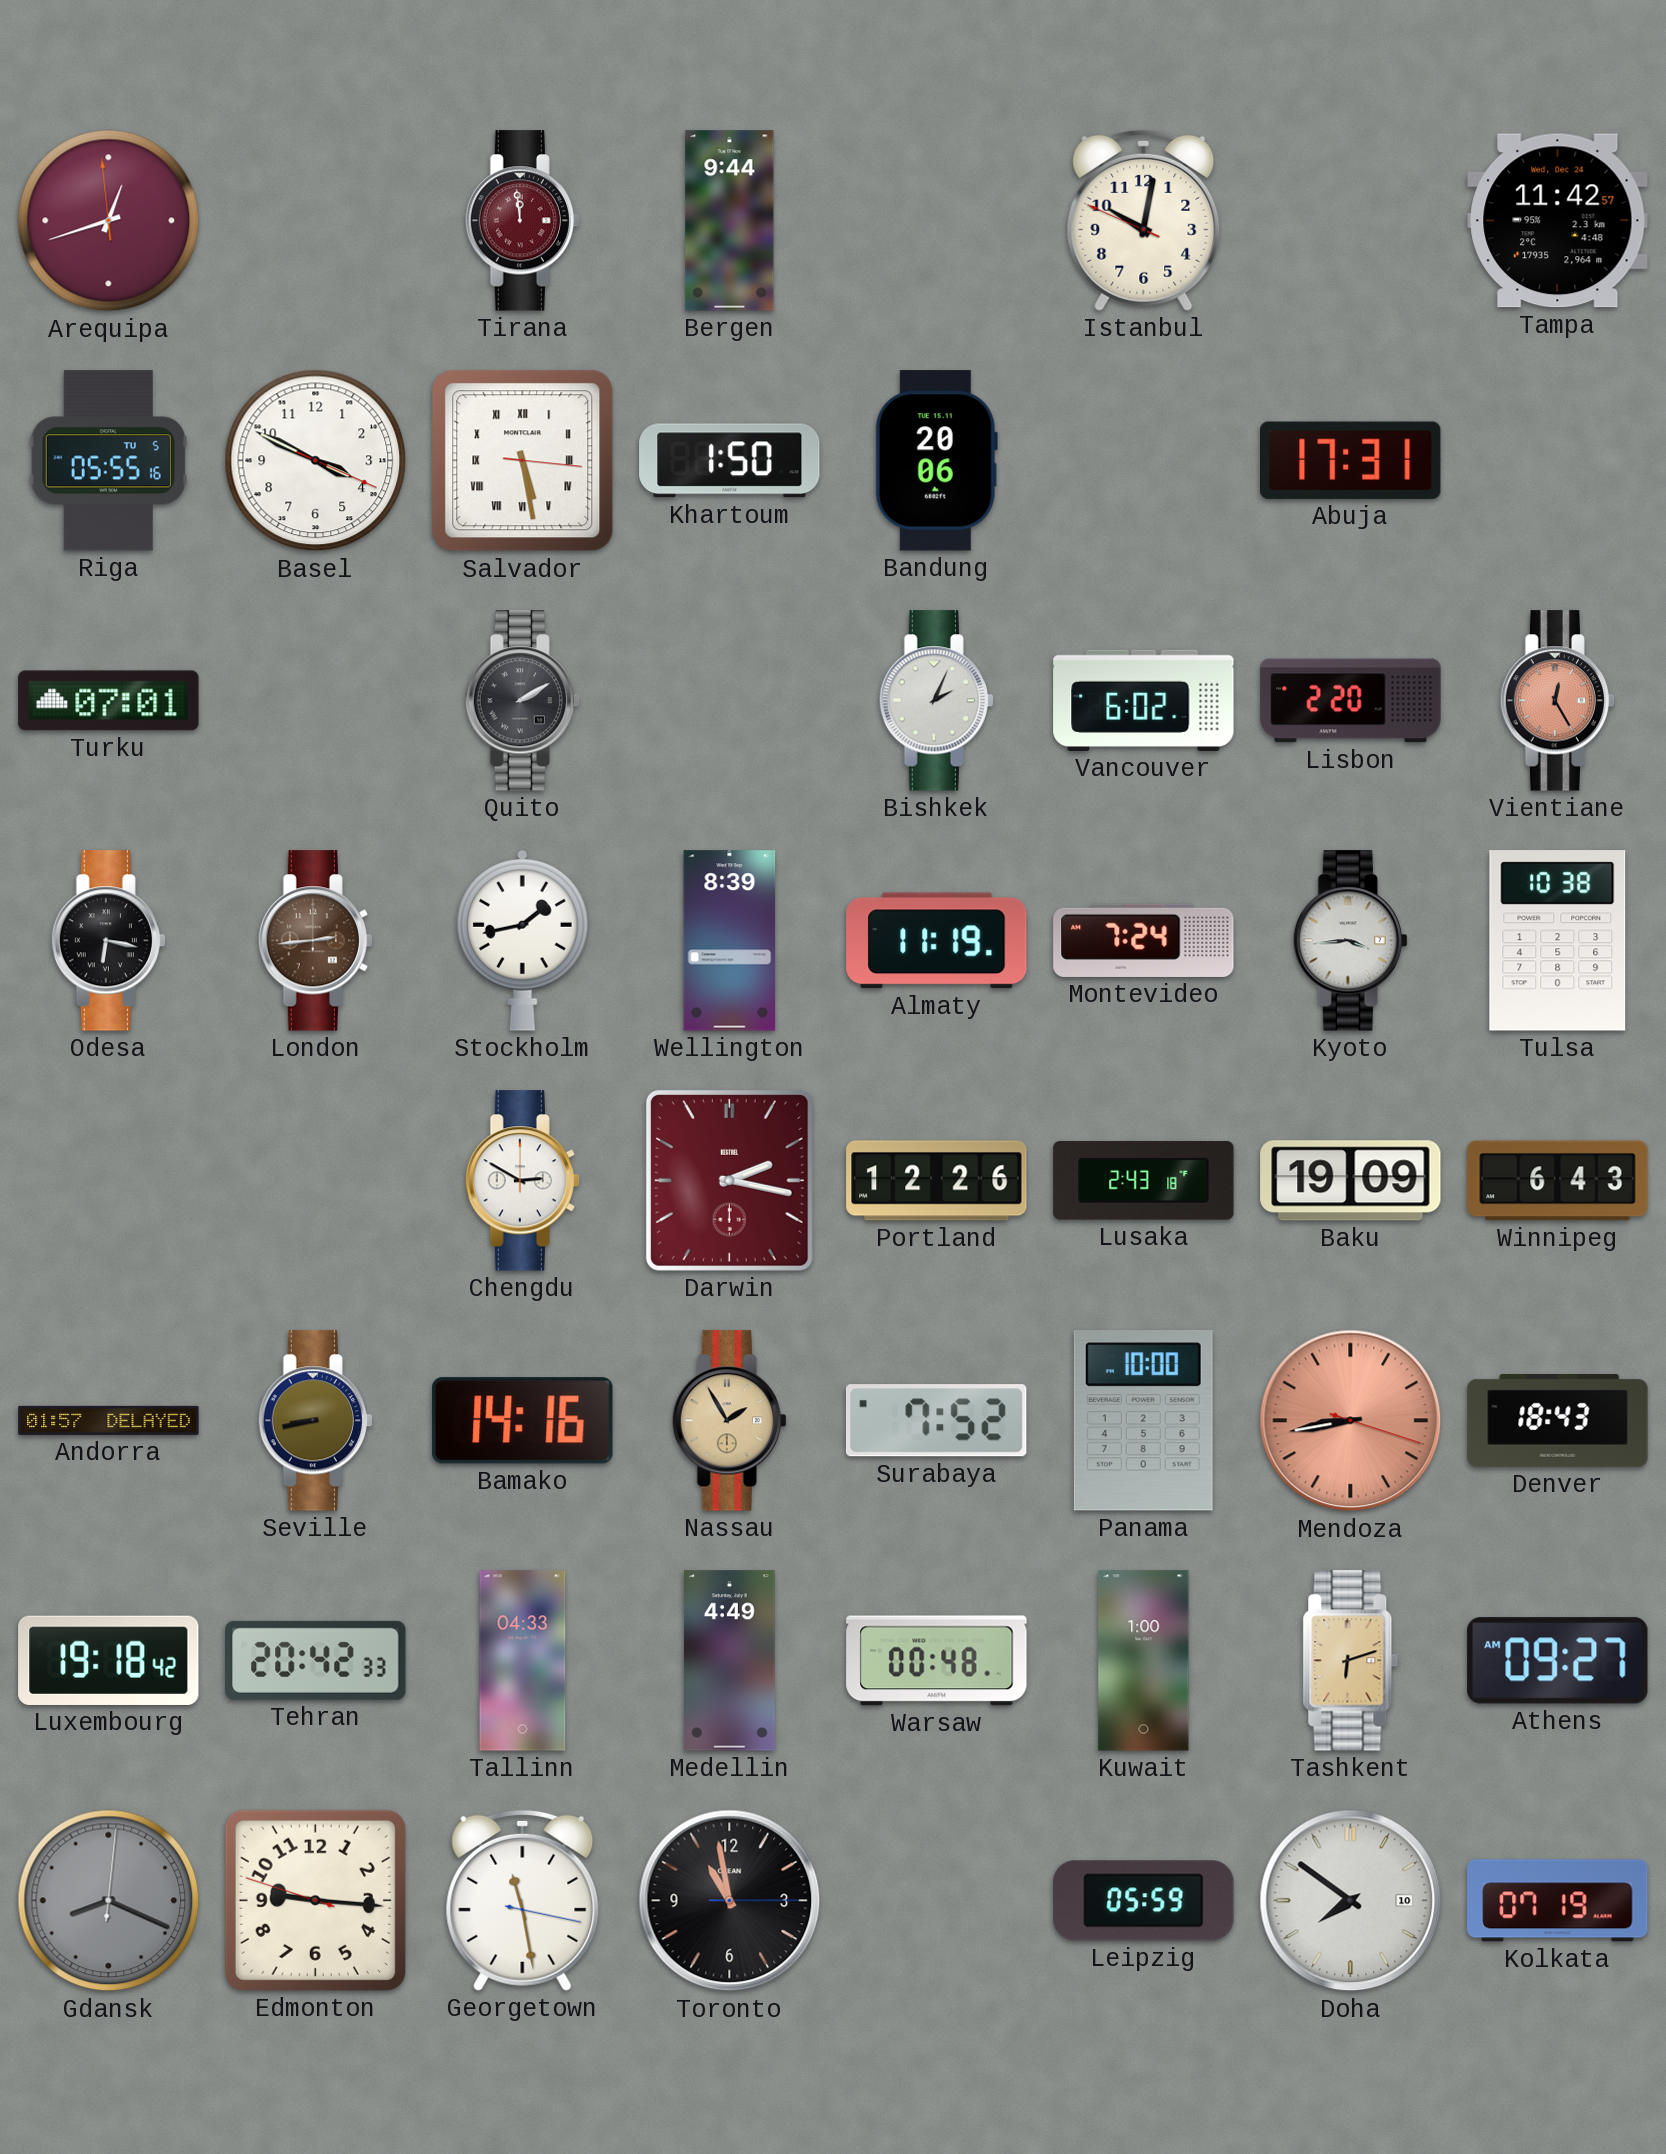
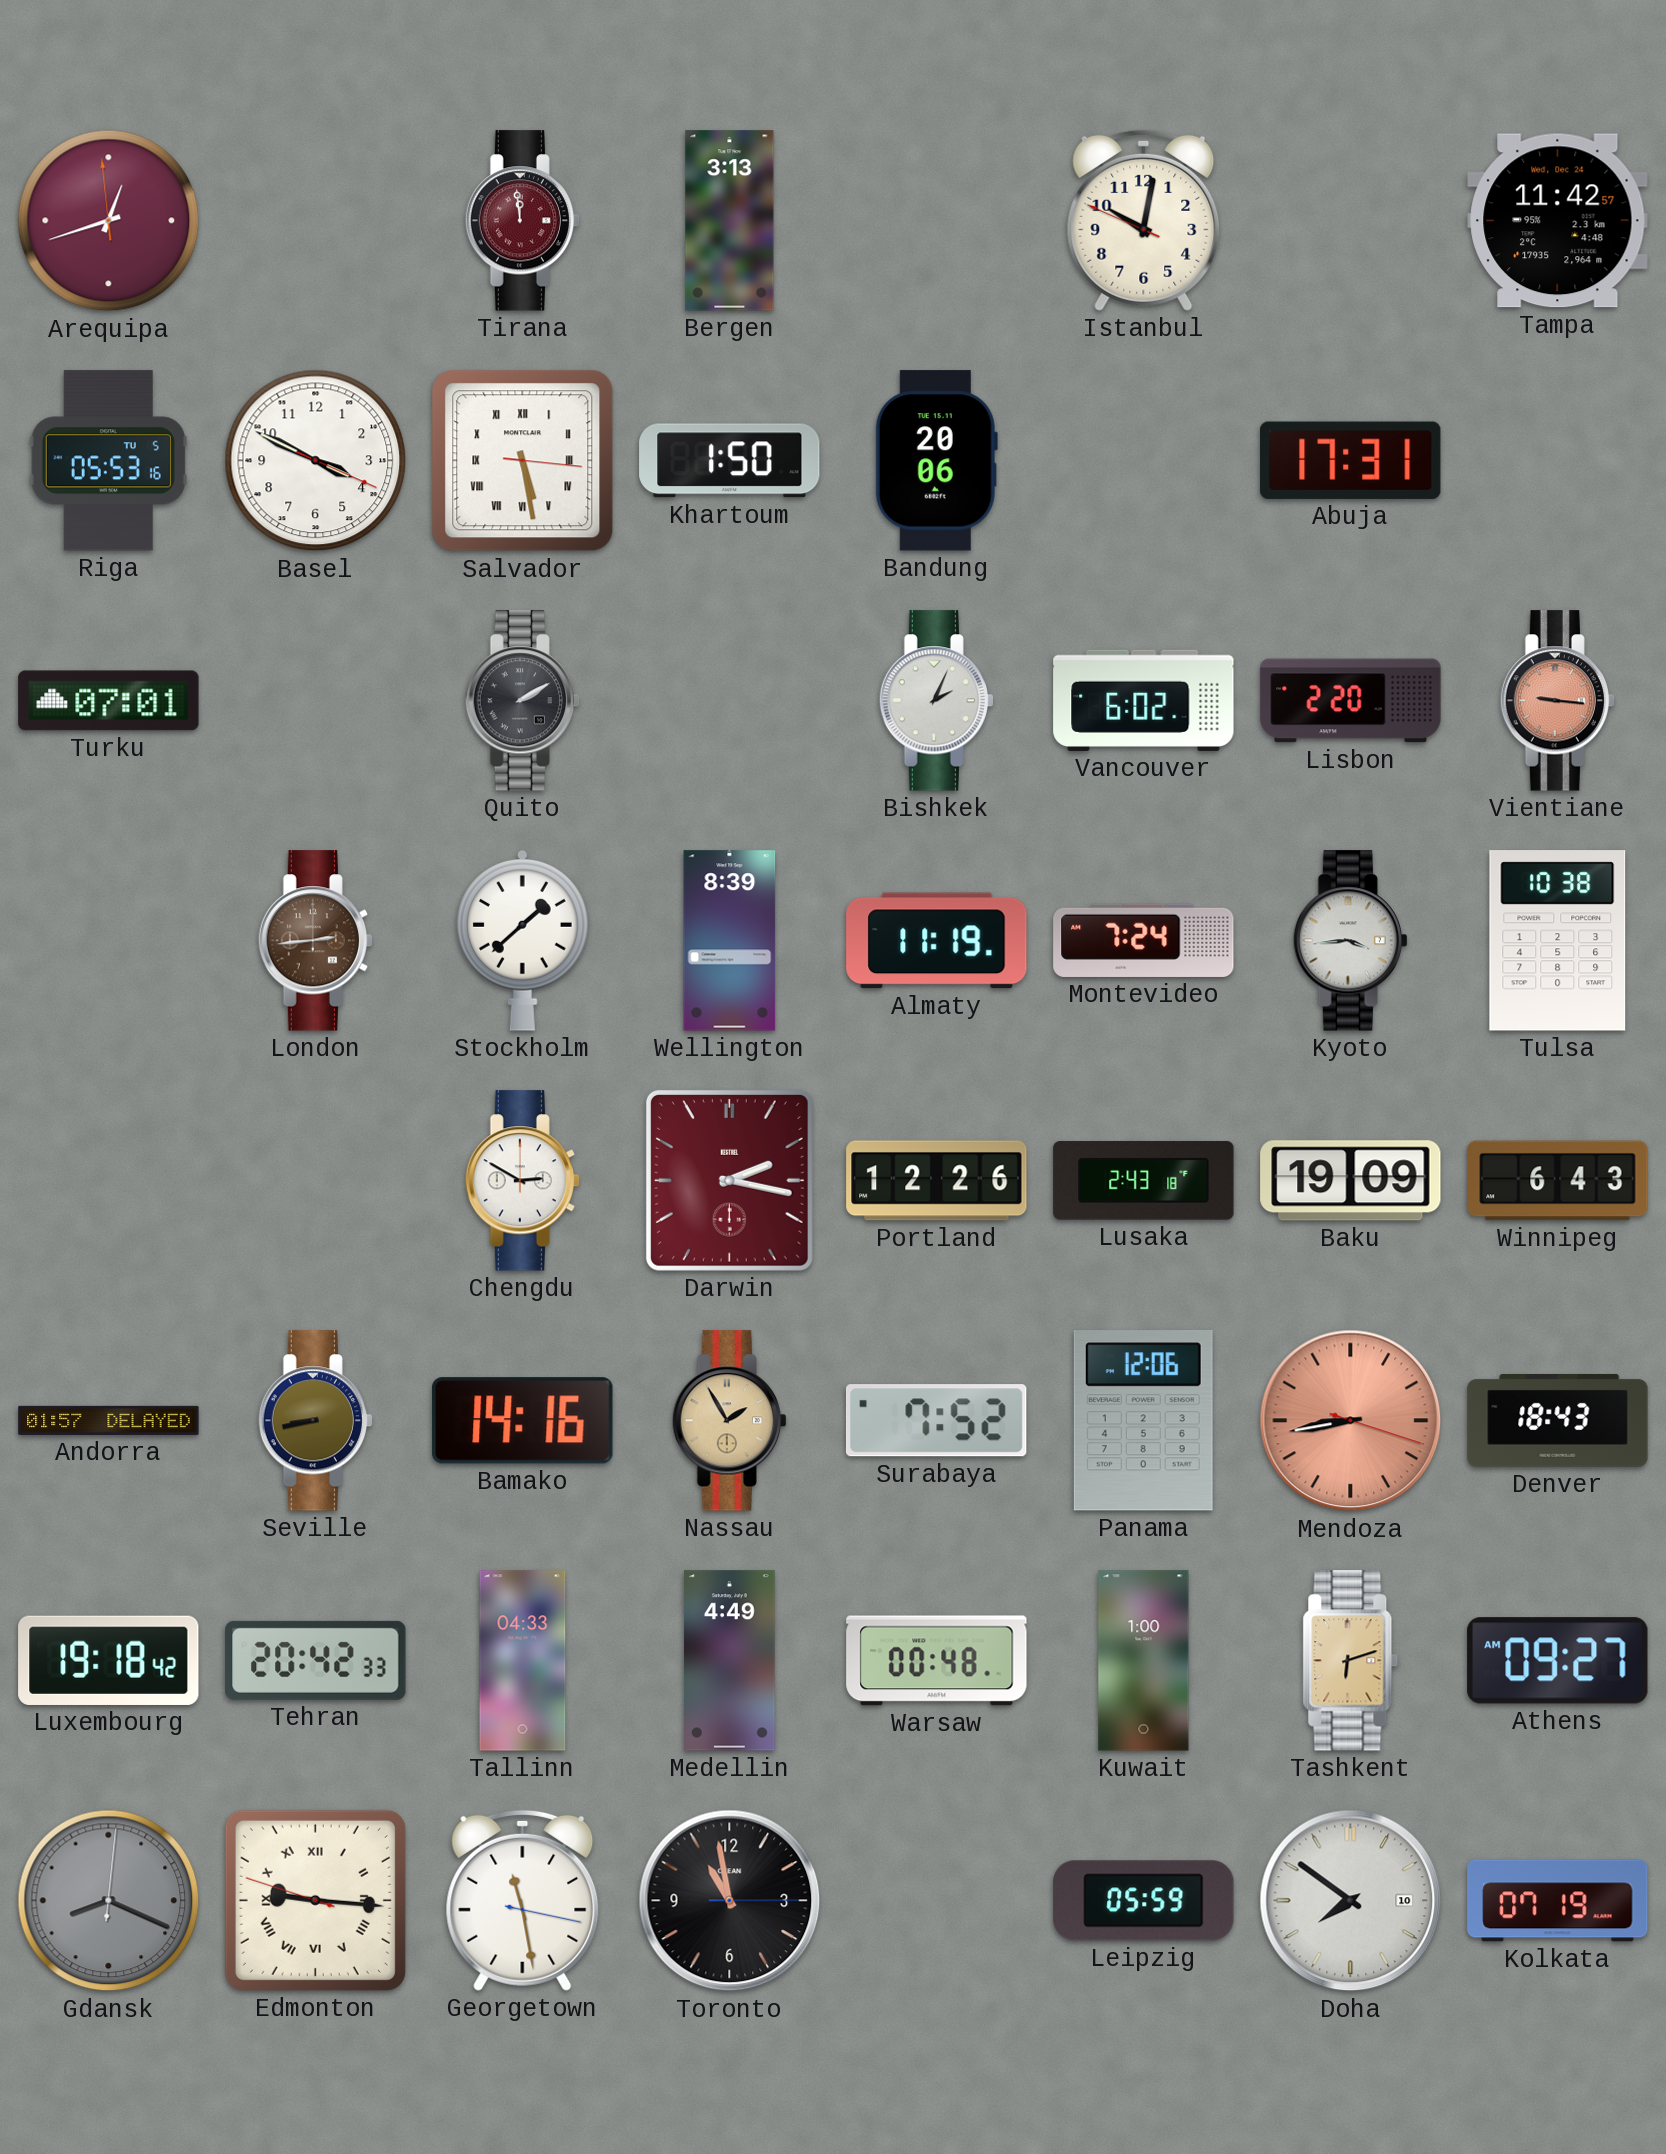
Bergen: 9:44 -> 3:13
Riga: 05:55 -> 05:53
Vientiane: 12:25 -> 9:16
Odesa: 6:17 -> none
Stockholm: 1:43 -> 1:38
Panama: 10:00 -> 12:06
Edmonton numerals: Arabic -> Roman
